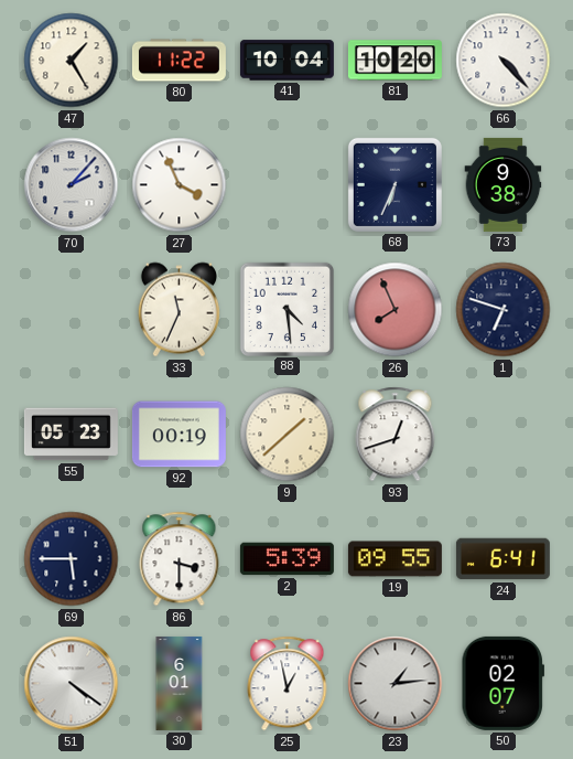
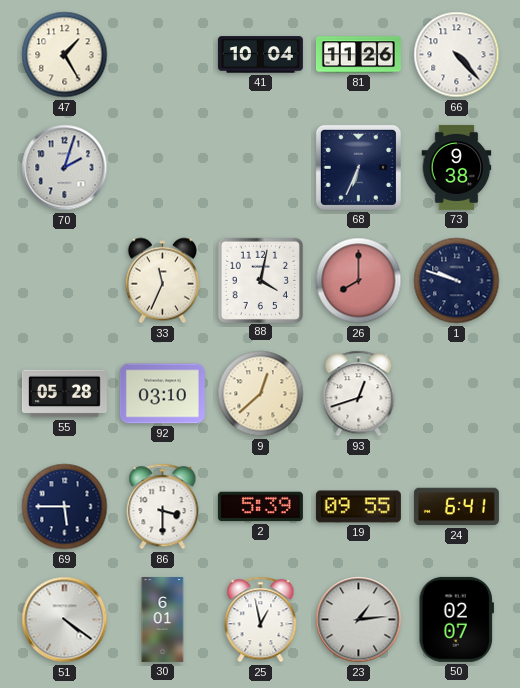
80: 11:22 -> none
81: 10:20 -> 11:26
70: 2:07 -> 2:03
27: 3:56 -> none
88: 4:29 -> 4:02
26: 7:56 -> 8:00
1: 6:48 -> 9:48
55: 05:23 -> 05:28
92: 00:19 -> 03:10
9: 1:38 -> 12:38
